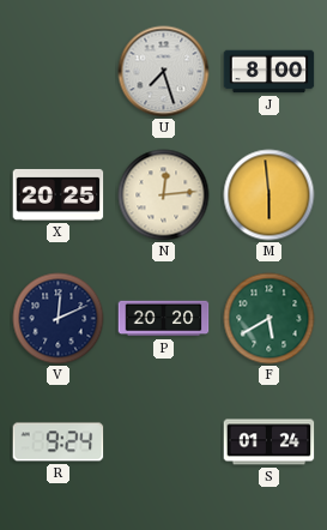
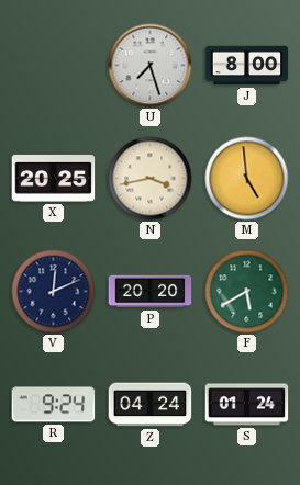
N: 12:14 -> 3:43
M: 5:59 -> 4:59
Z: none -> 04:24
